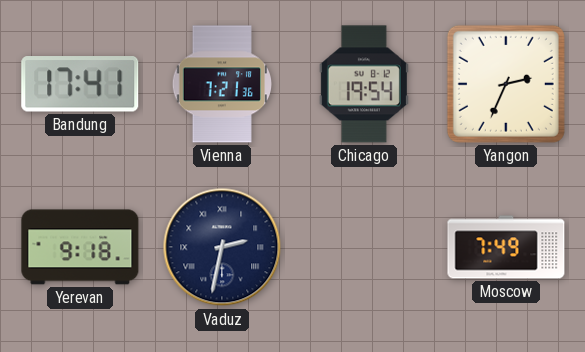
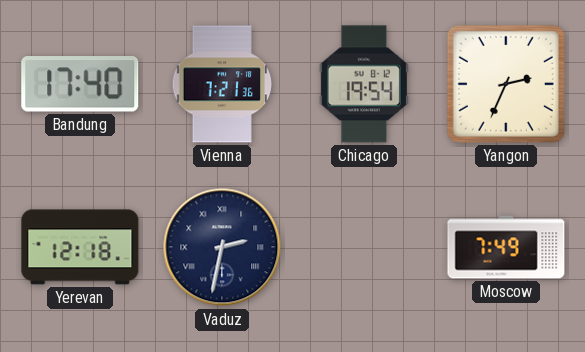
Bandung: 17:41 -> 17:40
Yerevan: 9:18 -> 12:18
